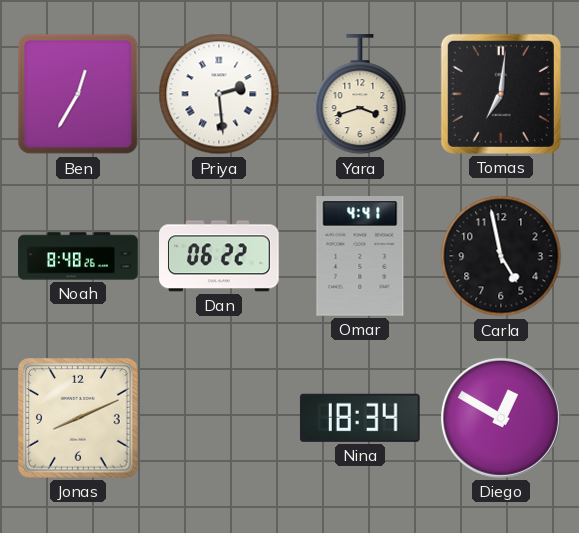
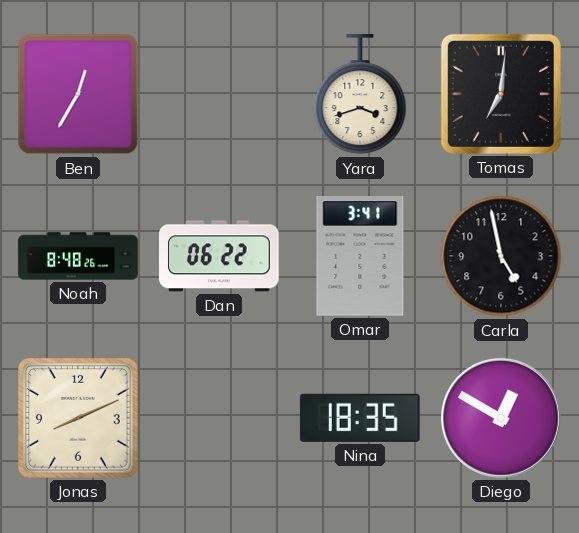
Priya: 2:29 -> none
Omar: 4:41 -> 3:41
Nina: 18:34 -> 18:35
